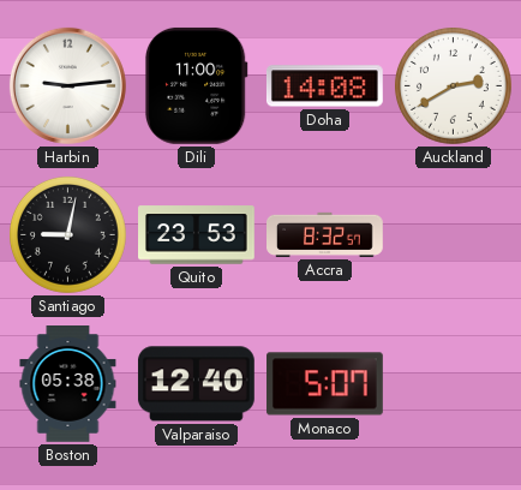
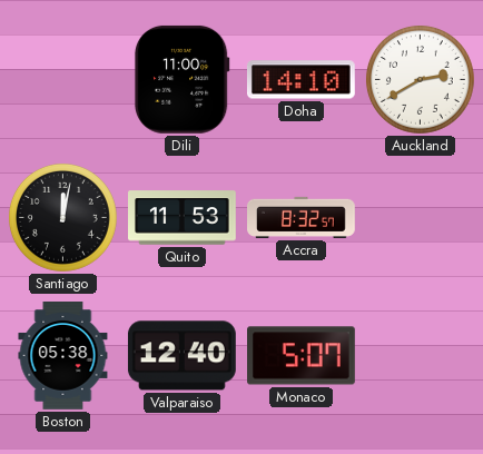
Harbin: 9:14 -> none
Doha: 14:08 -> 14:10
Santiago: 9:02 -> 12:02
Quito: 23:53 -> 11:53
